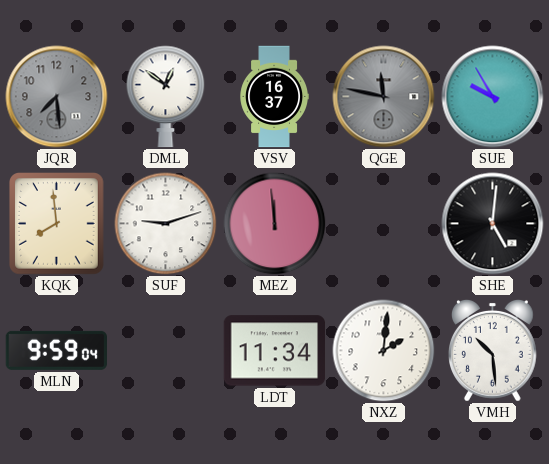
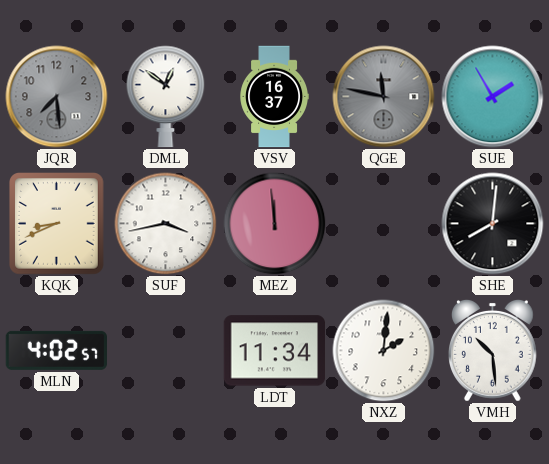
SUE: 9:55 -> 1:55
KQK: 7:59 -> 8:41
SUF: 9:12 -> 3:43
SHE: 5:01 -> 8:01
MLN: 9:59 -> 4:02
